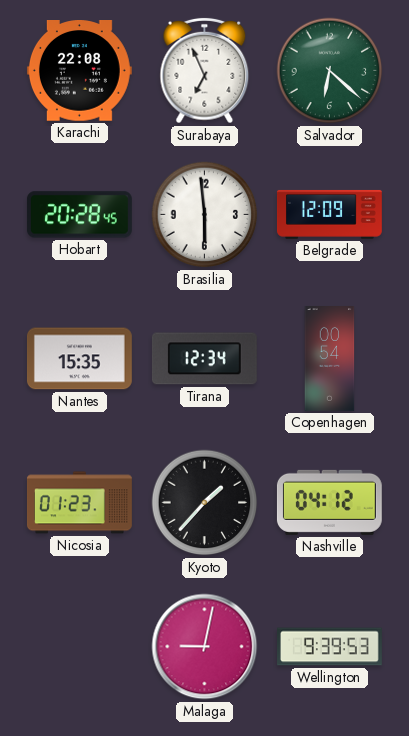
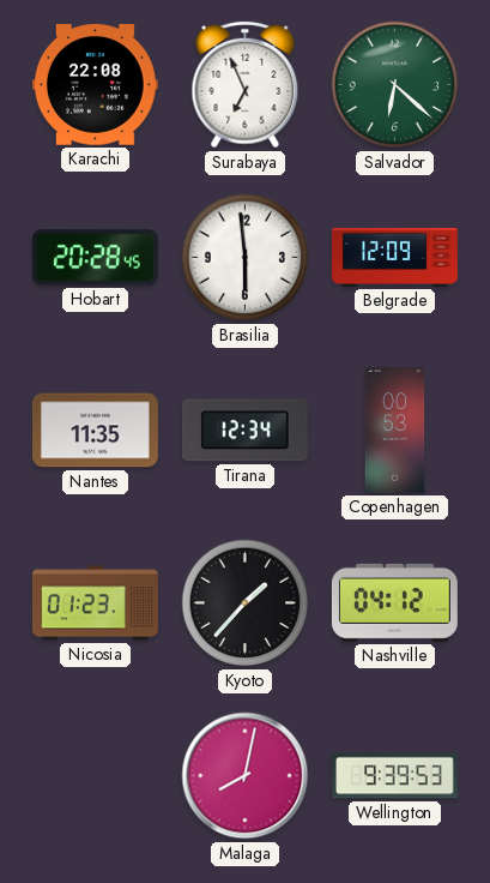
Nantes: 15:35 -> 11:35
Copenhagen: 00:54 -> 00:53
Malaga: 9:02 -> 8:02
